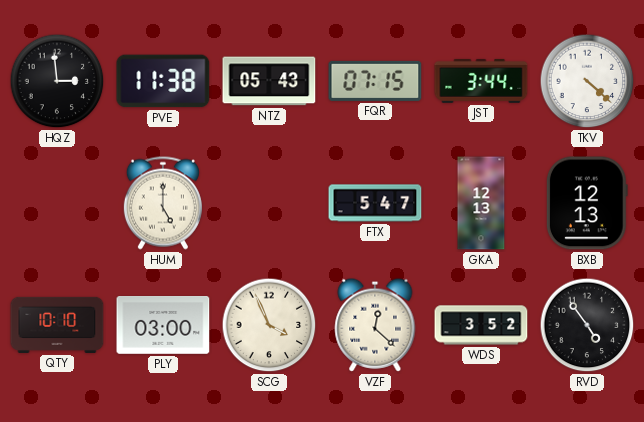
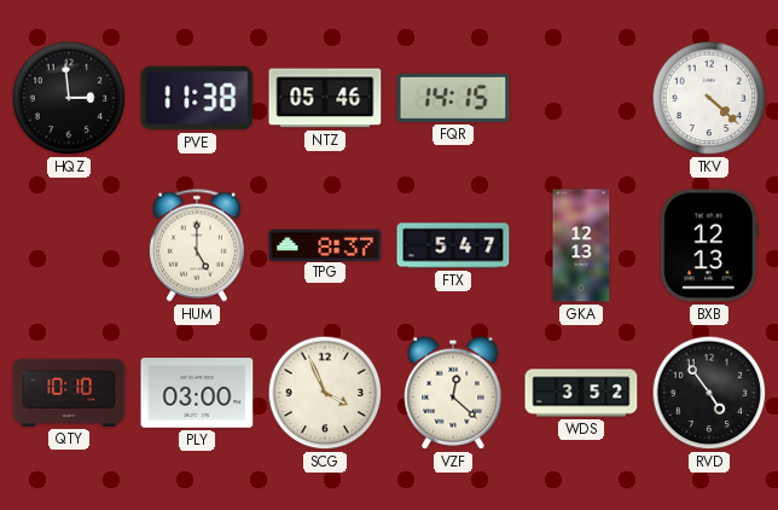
NTZ: 05:43 -> 05:46
FQR: 07:15 -> 14:15
JST: 3:44 -> none
TPG: none -> 8:37
